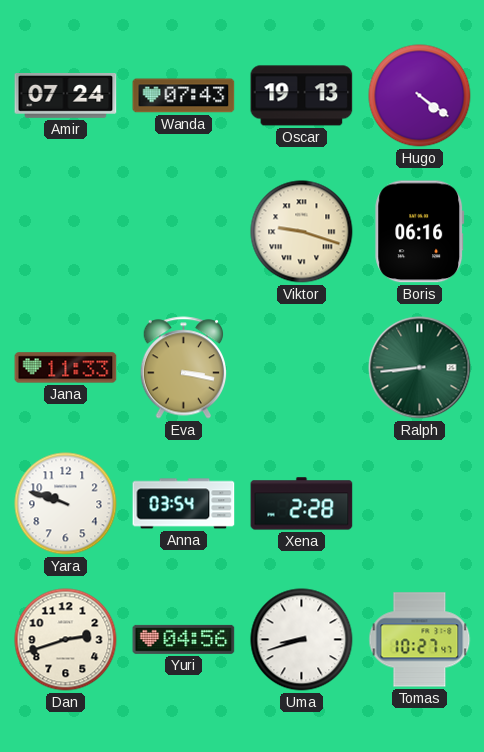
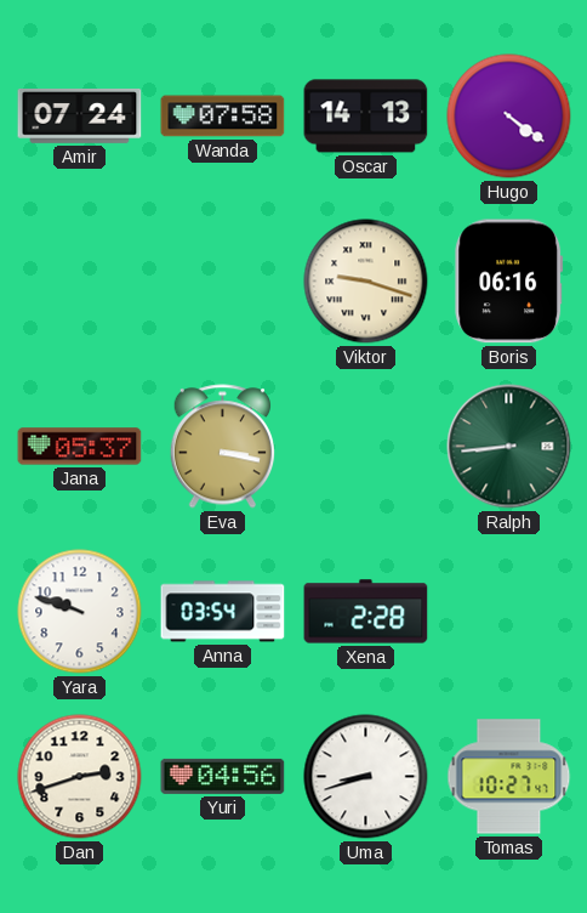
Wanda: 07:43 -> 07:58
Oscar: 19:13 -> 14:13
Jana: 11:33 -> 05:37
